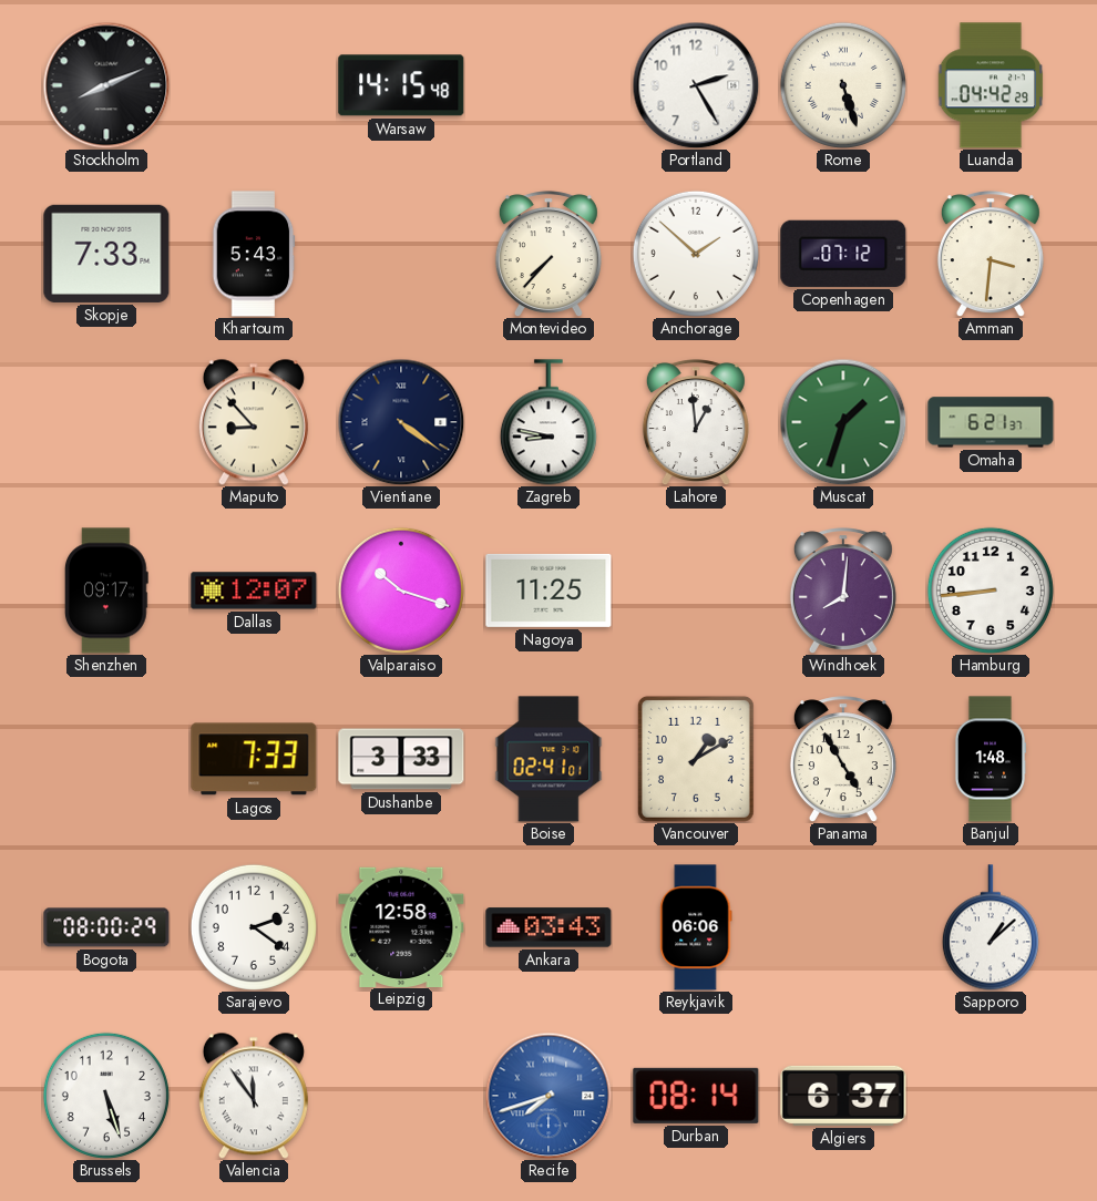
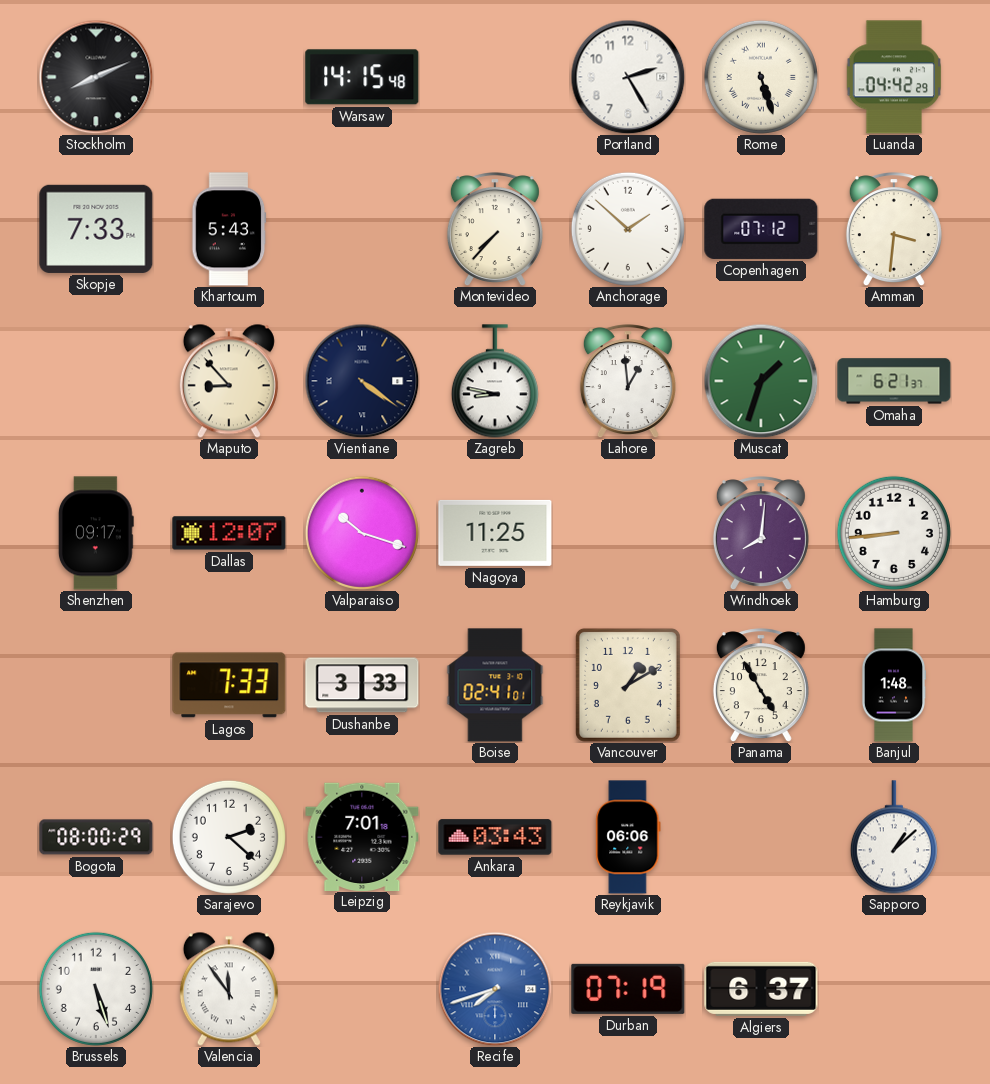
Sarajevo: 2:21 -> 2:22
Leipzig: 12:58 -> 7:01
Durban: 08:14 -> 07:19
